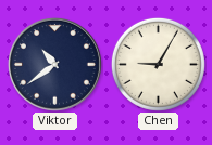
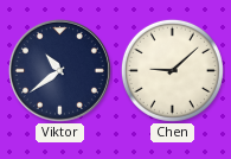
Chen: 9:05 -> 9:08
